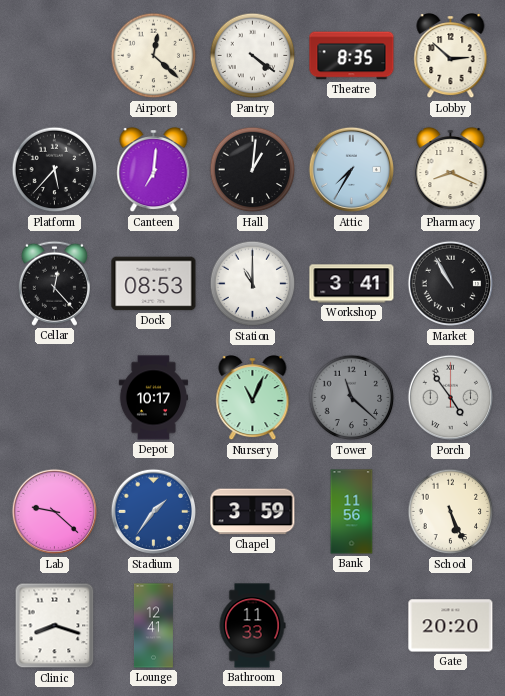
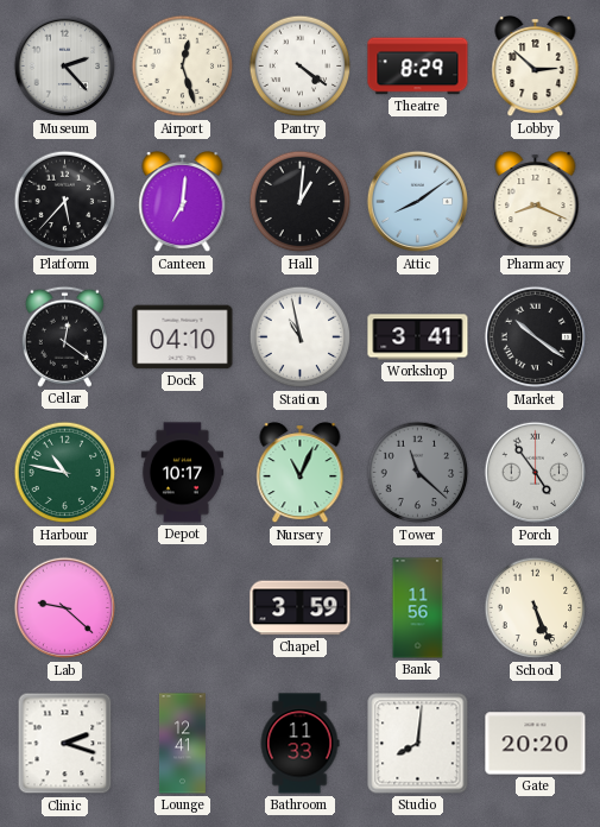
Museum: none -> 2:23
Airport: 12:22 -> 12:27
Theatre: 8:35 -> 8:29
Attic: 7:35 -> 8:09
Cellar: 12:23 -> 12:21
Dock: 08:53 -> 04:10
Station: 11:00 -> 10:58
Market: 10:55 -> 10:21
Harbour: none -> 10:47
Stadium: 1:36 -> none
Clinic: 8:18 -> 2:18
Studio: none -> 8:01
